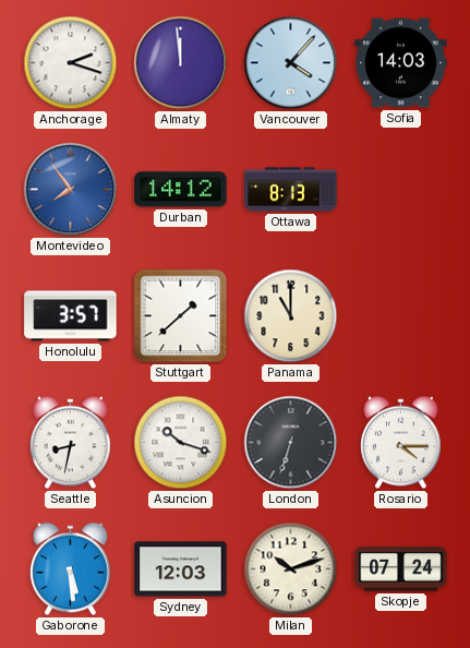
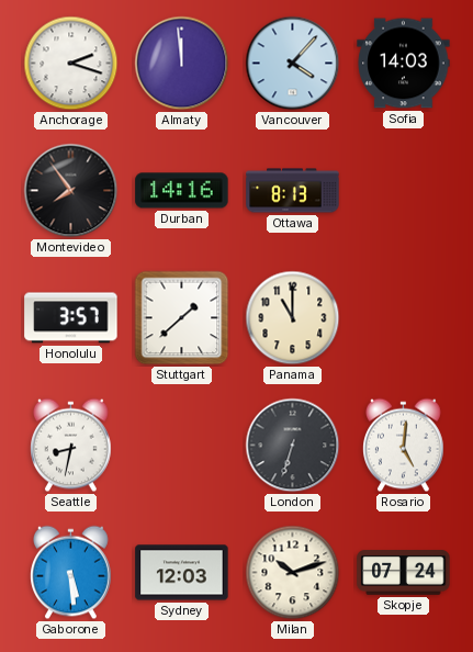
Montevideo dial: blue -> black
Durban: 14:12 -> 14:16
Asuncion: 10:18 -> none
Rosario: 4:15 -> 5:01
